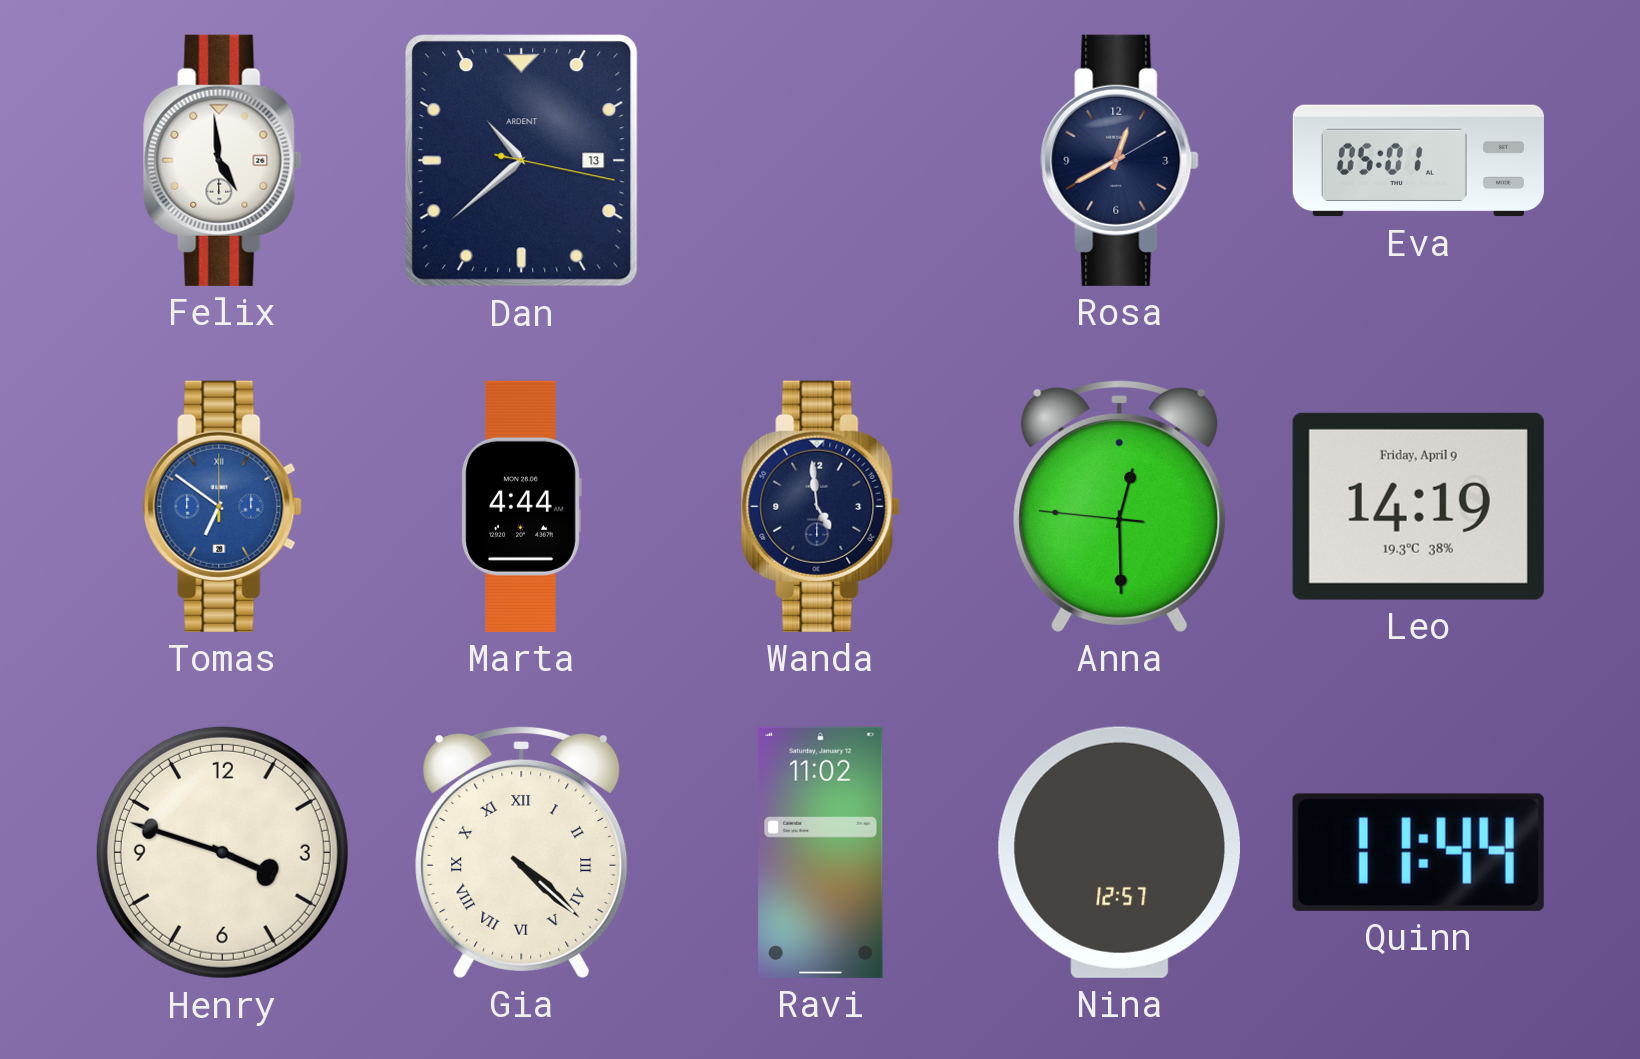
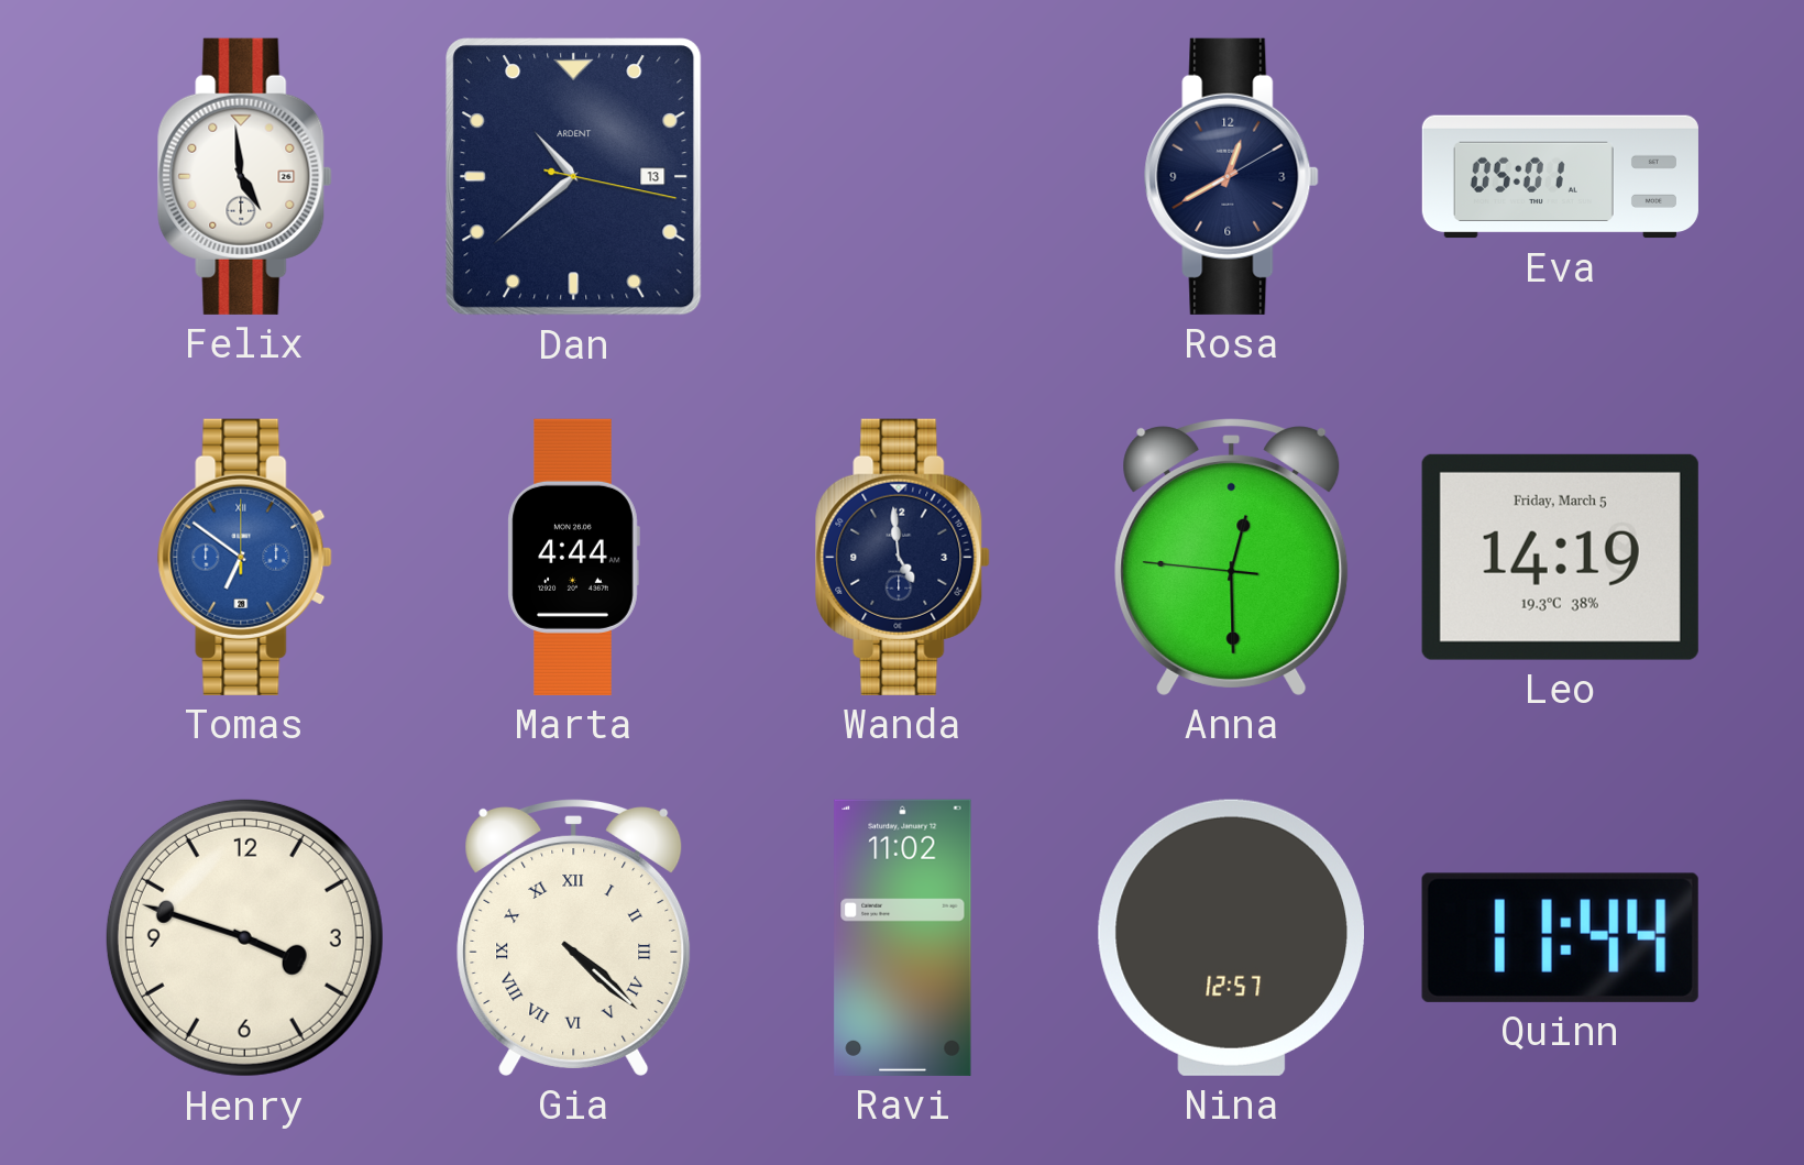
Leo date: Friday, April 9 -> Friday, March 5
